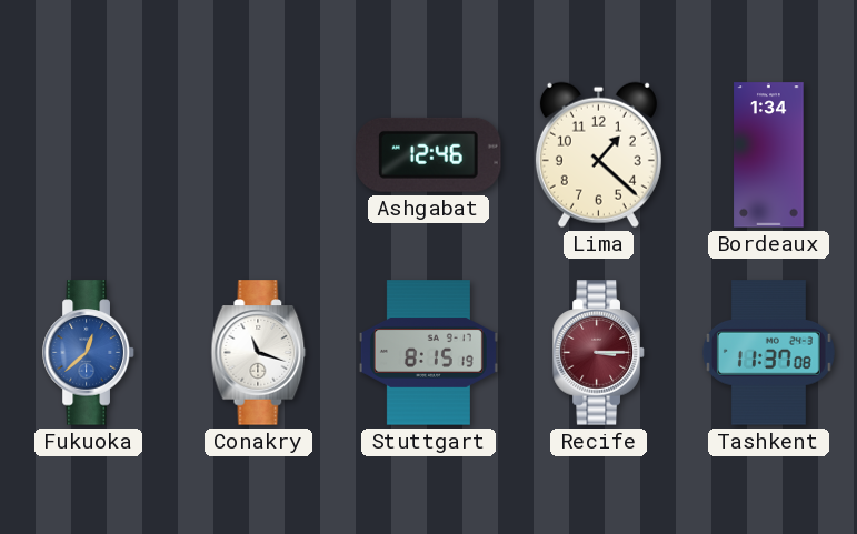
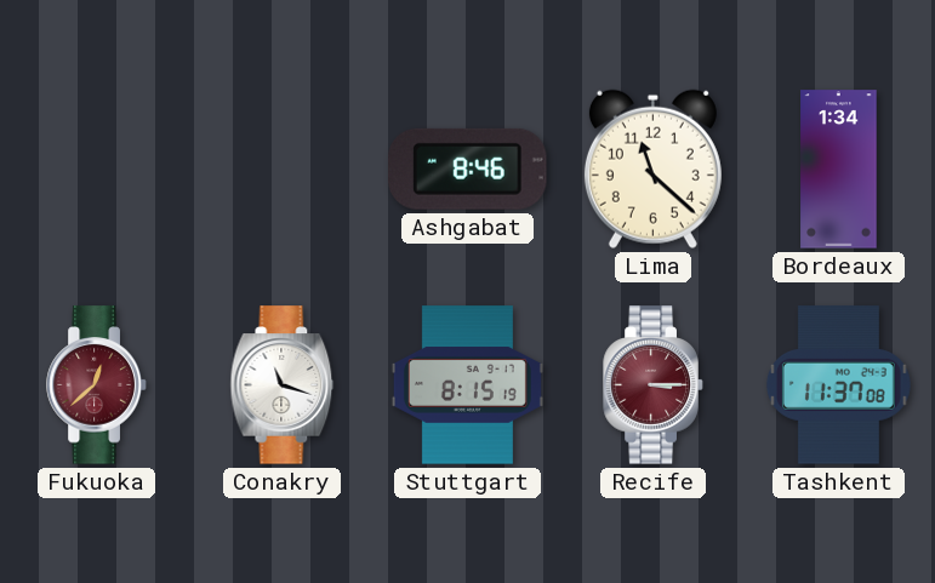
Ashgabat: 12:46 -> 8:46
Lima: 1:22 -> 11:22
Fukuoka dial: blue -> burgundy
